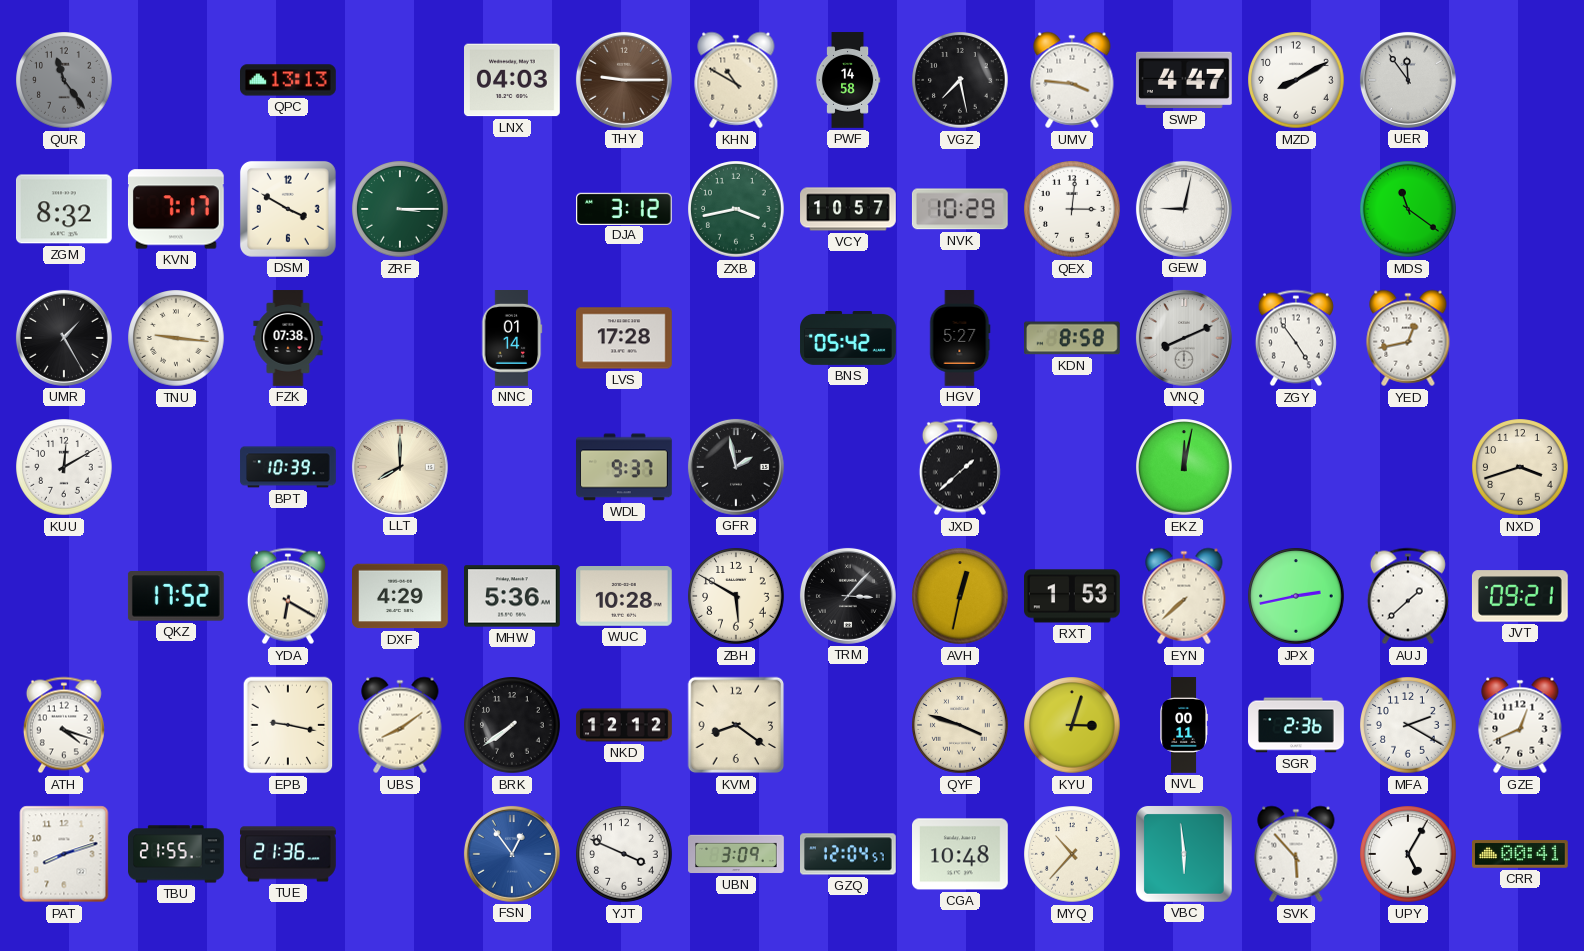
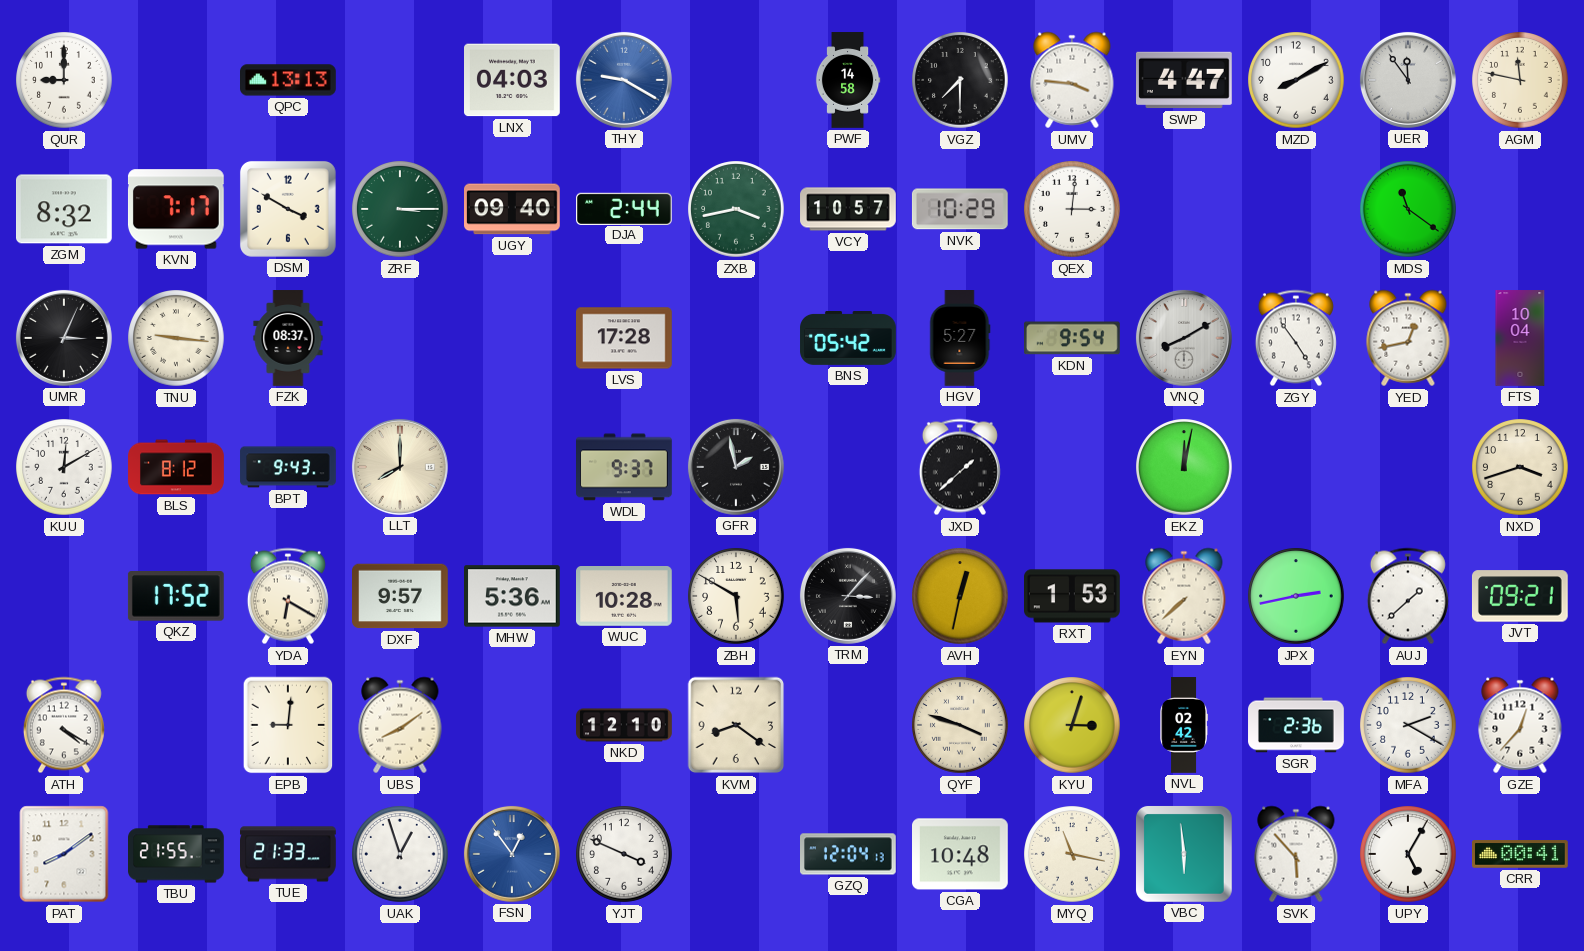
QUR: 11:24 -> 9:00
QUR dial: grey -> white
THY: 9:15 -> 9:20
THY dial: brown -> blue
KHN: 10:50 -> none
VGZ: 7:28 -> 7:30
AGM: none -> 11:47
UGY: none -> 09:40
DJA: 3:12 -> 2:44
GEW: 9:02 -> none
UMR: 1:25 -> 3:04
FZK: 07:38 -> 08:37
NNC: 01:14 -> none
KDN: 8:58 -> 9:54
VNQ: 8:11 -> 8:10
FTS: none -> 10:04
BLS: none -> 8:12
BPT: 10:39 -> 9:43
DXF: 4:29 -> 9:57
ATH: 4:18 -> 4:20
EPB: 9:17 -> 9:01
BRK: 7:39 -> none
NKD: 12:12 -> 12:10
NVL: 00:11 -> 02:42
GZE: 12:41 -> 12:37
PAT: 8:12 -> 8:09
TUE: 21:36 -> 21:33
UAK: none -> 12:57
UBN: 3:09 -> none
GZQ: 12:04:57 -> 12:04:13
MYQ: 10:37 -> 11:17
